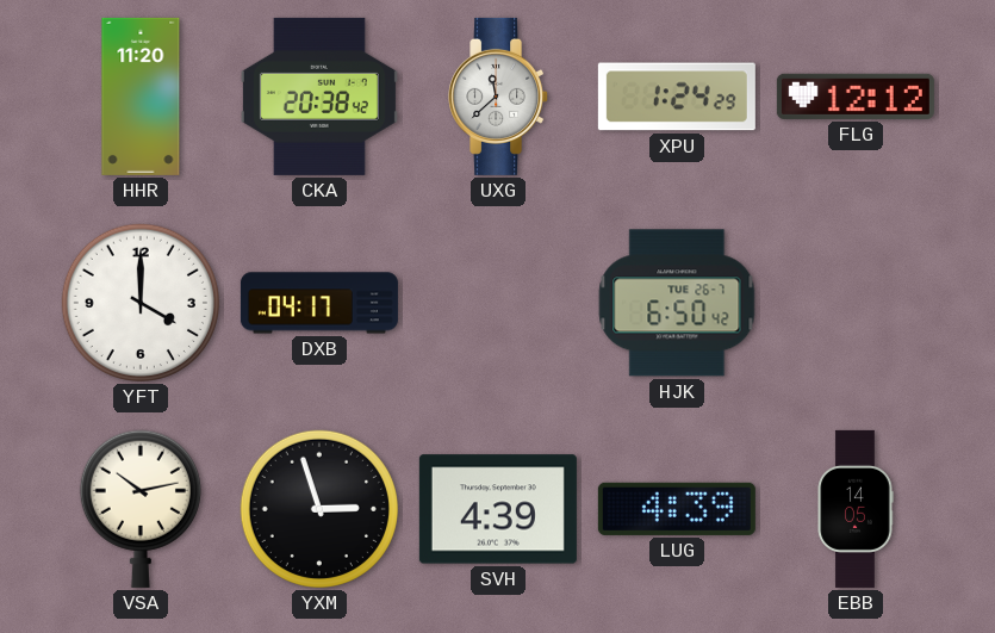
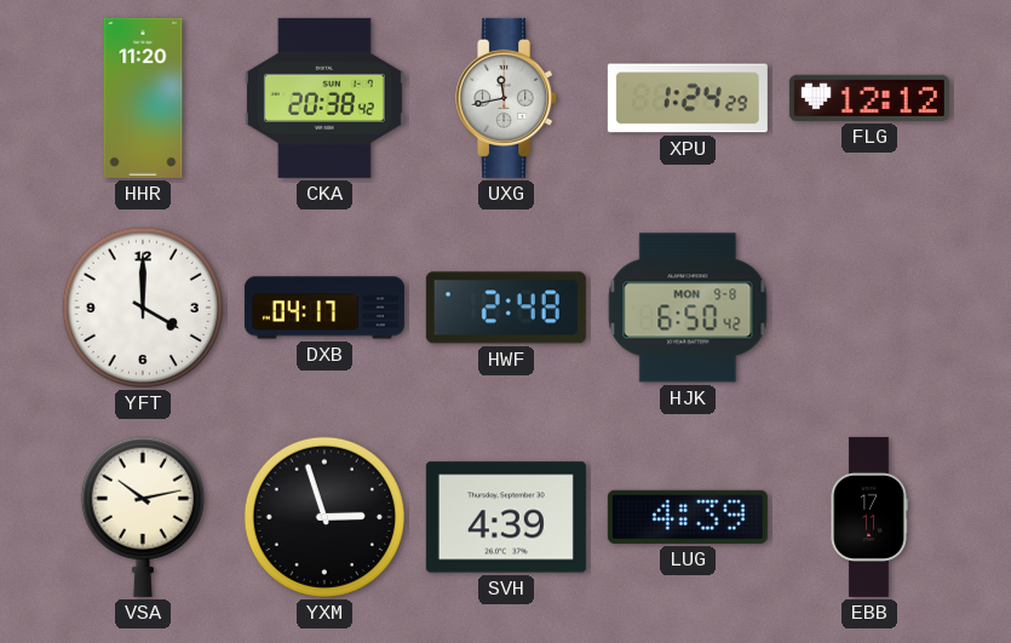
UXG: 11:38 -> 11:43
HWF: none -> 2:48
HJK date: TUE 26-7 -> MON 9-8
EBB: 14:05 -> 17:11
